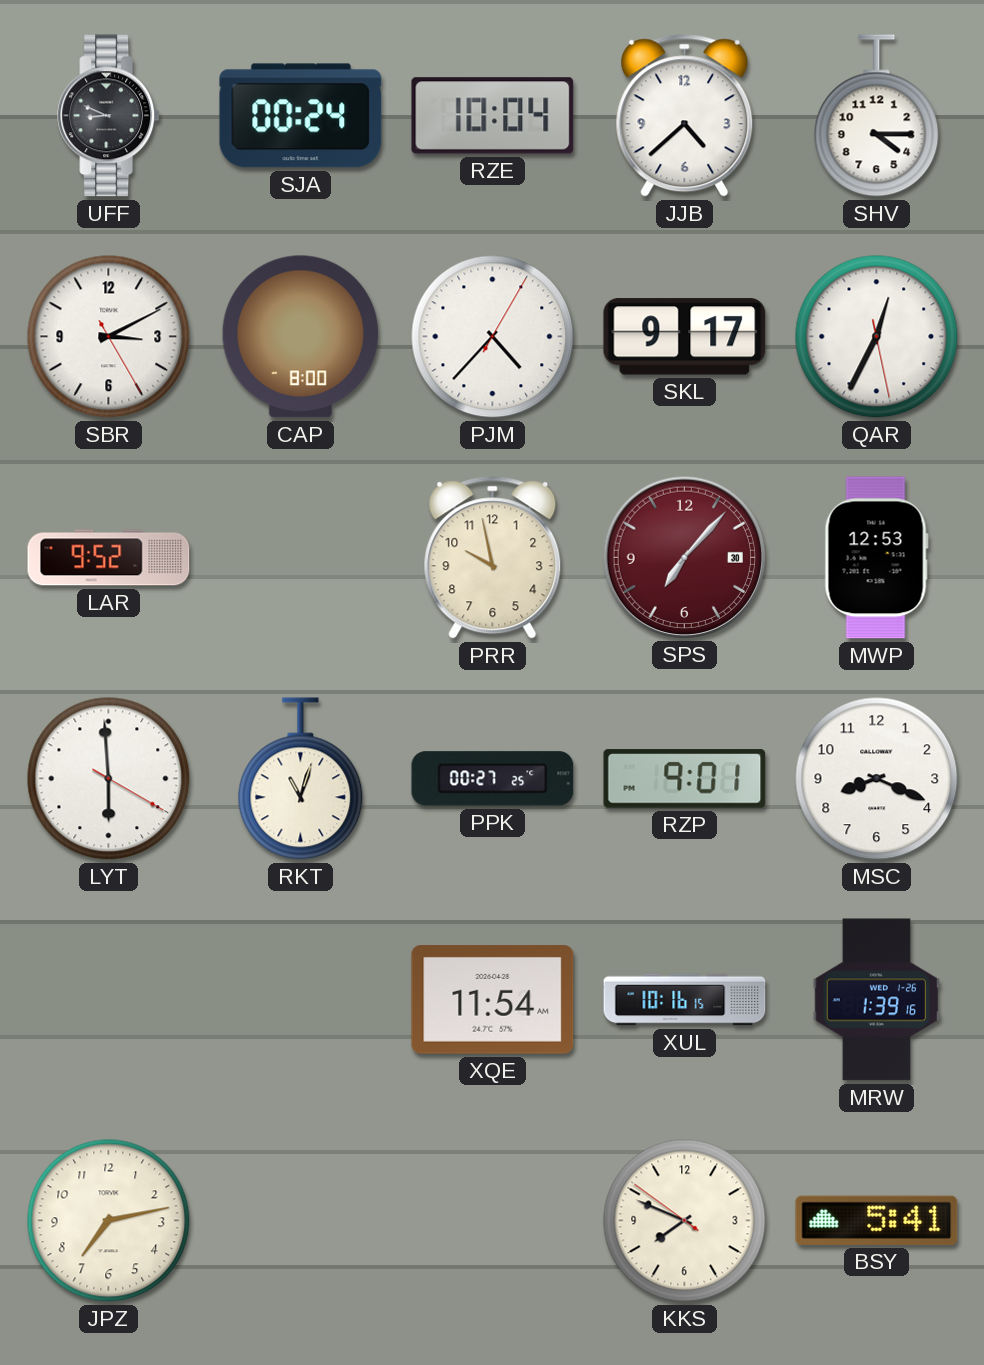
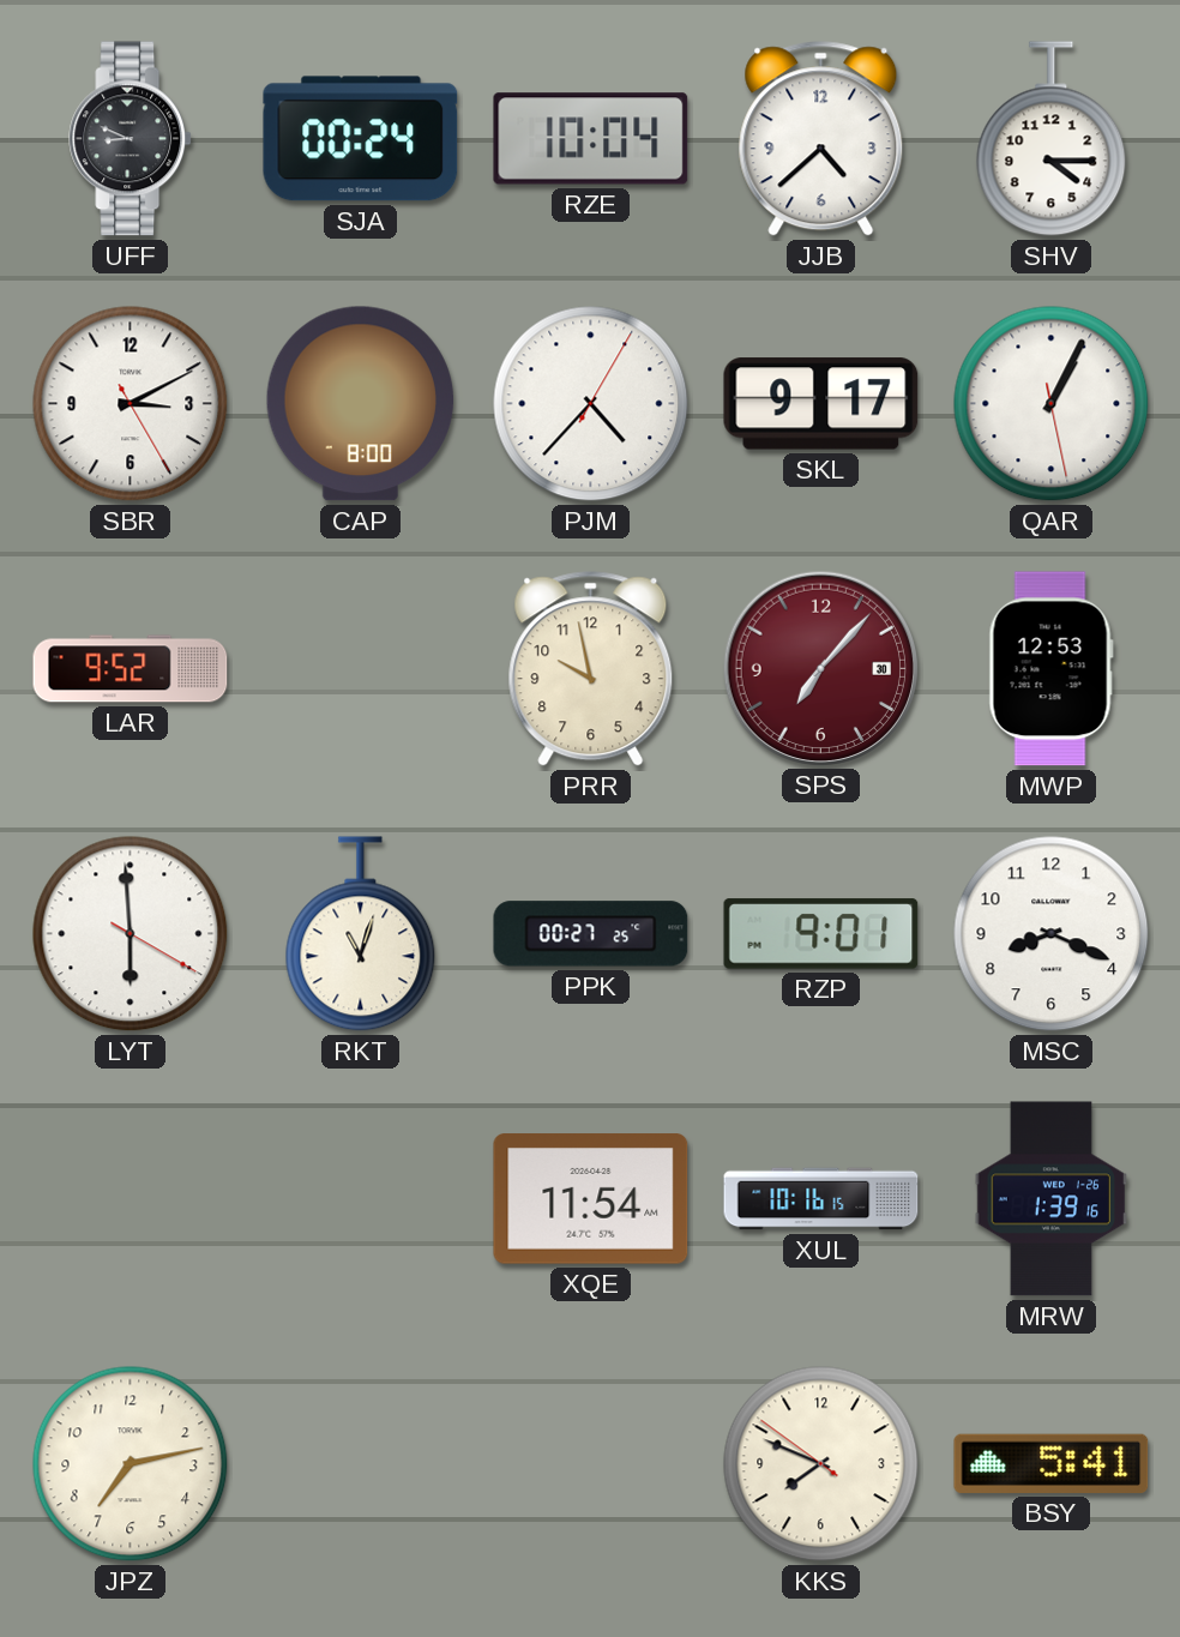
QAR: 12:34 -> 1:04
